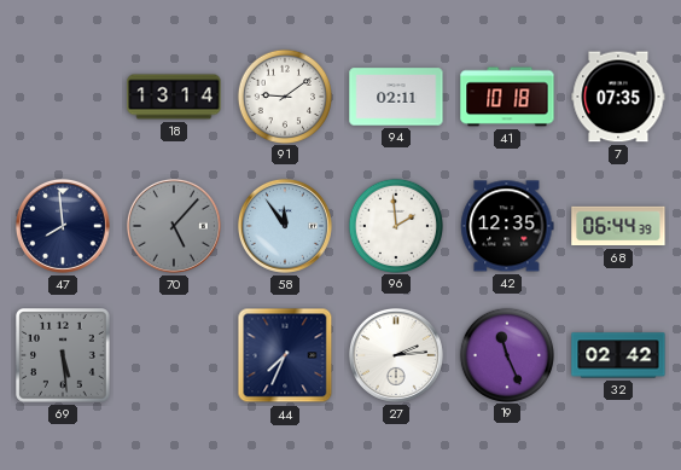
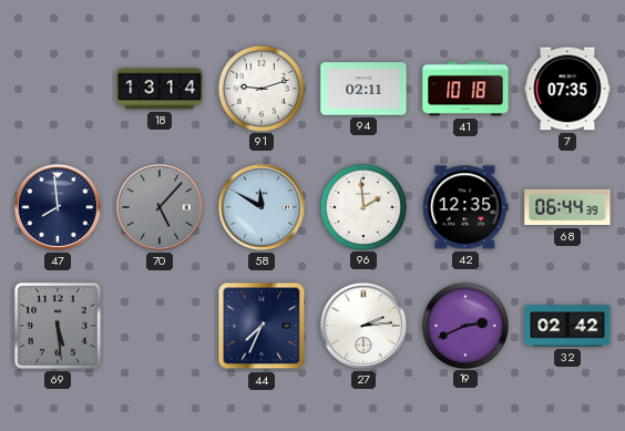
91: 9:09 -> 9:12
58: 11:54 -> 11:50
19: 11:26 -> 2:41
